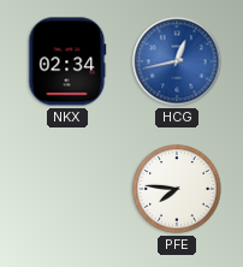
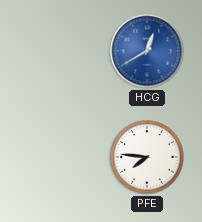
NKX: 02:34 -> none
HCG: 12:43 -> 12:40
